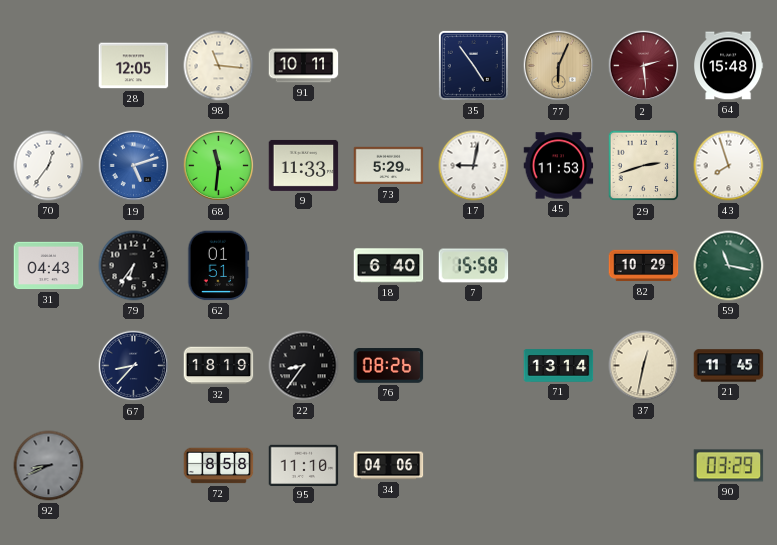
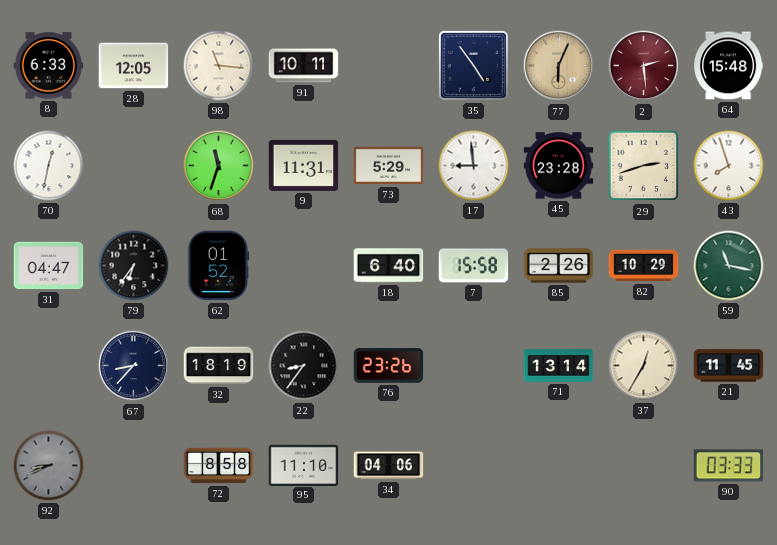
8: none -> 6:33
70: 12:36 -> 12:32
19: 5:12 -> none
68: 11:31 -> 11:33
9: 11:33 -> 11:31
17: 9:02 -> 8:59
45: 11:53 -> 23:28
31: 04:43 -> 04:47
62: 01:51 -> 01:52
85: none -> 2:26
76: 08:26 -> 23:26
37: 12:32 -> 12:35
90: 03:29 -> 03:33
